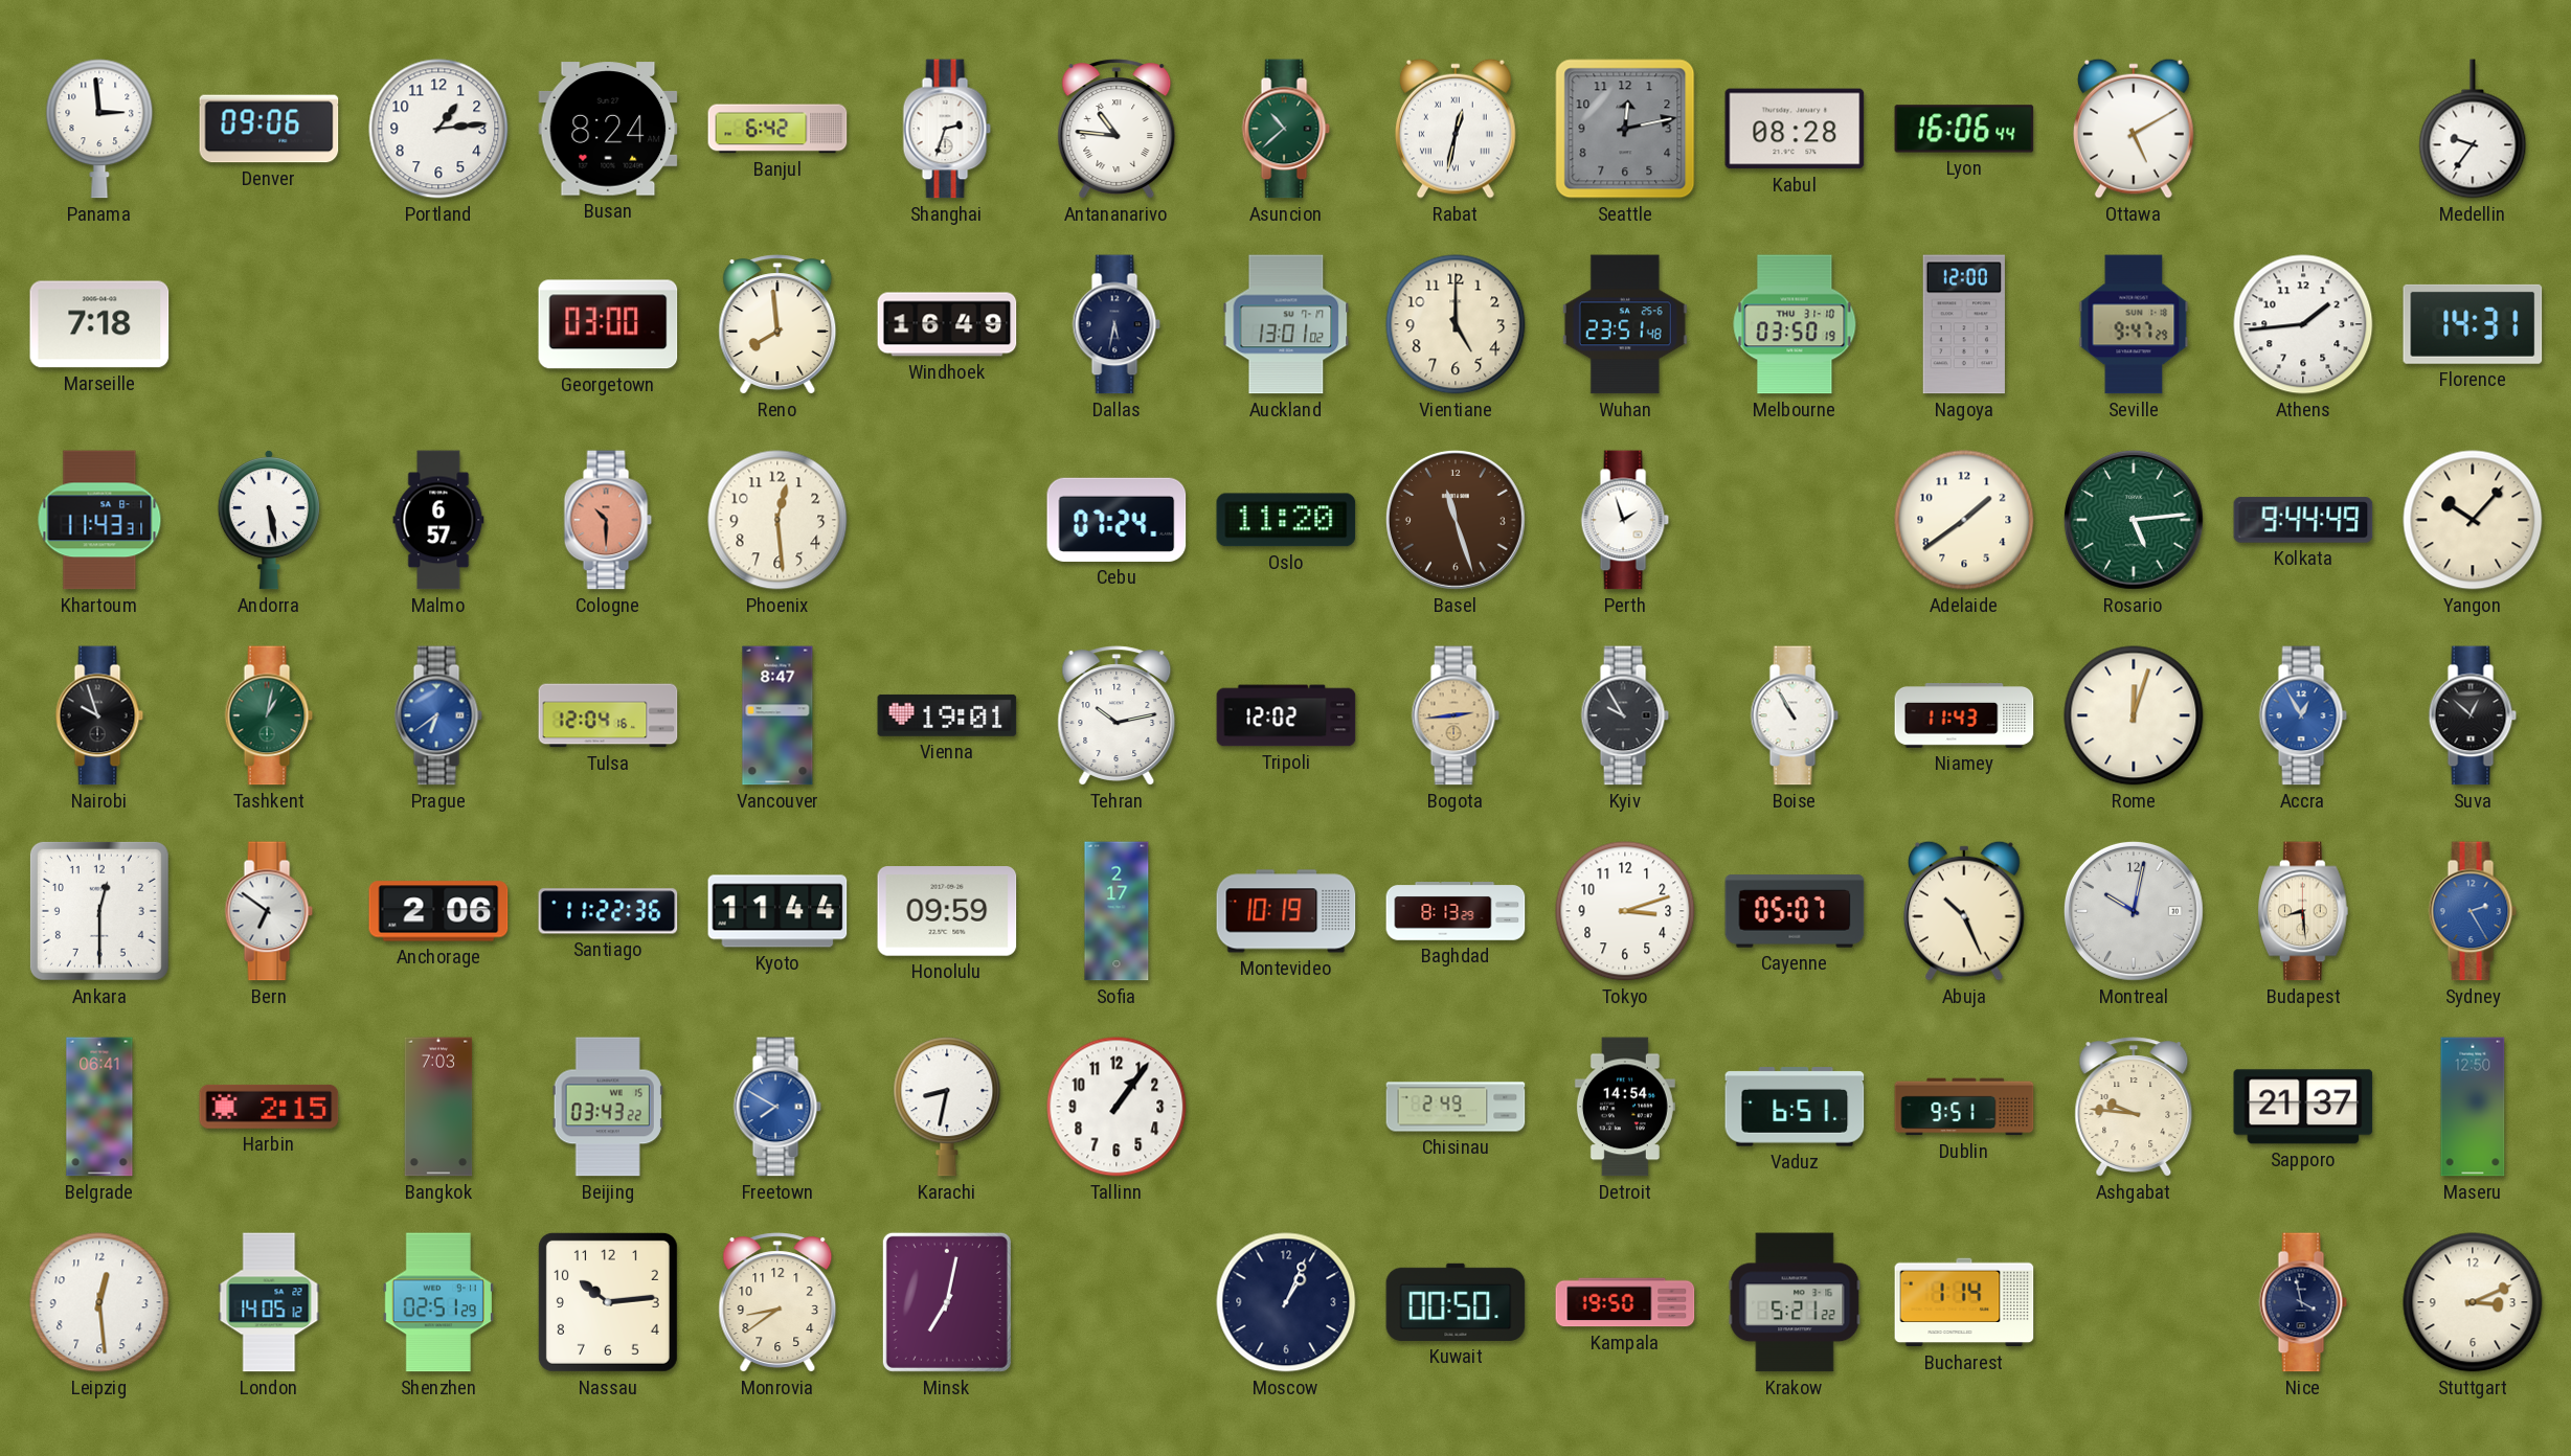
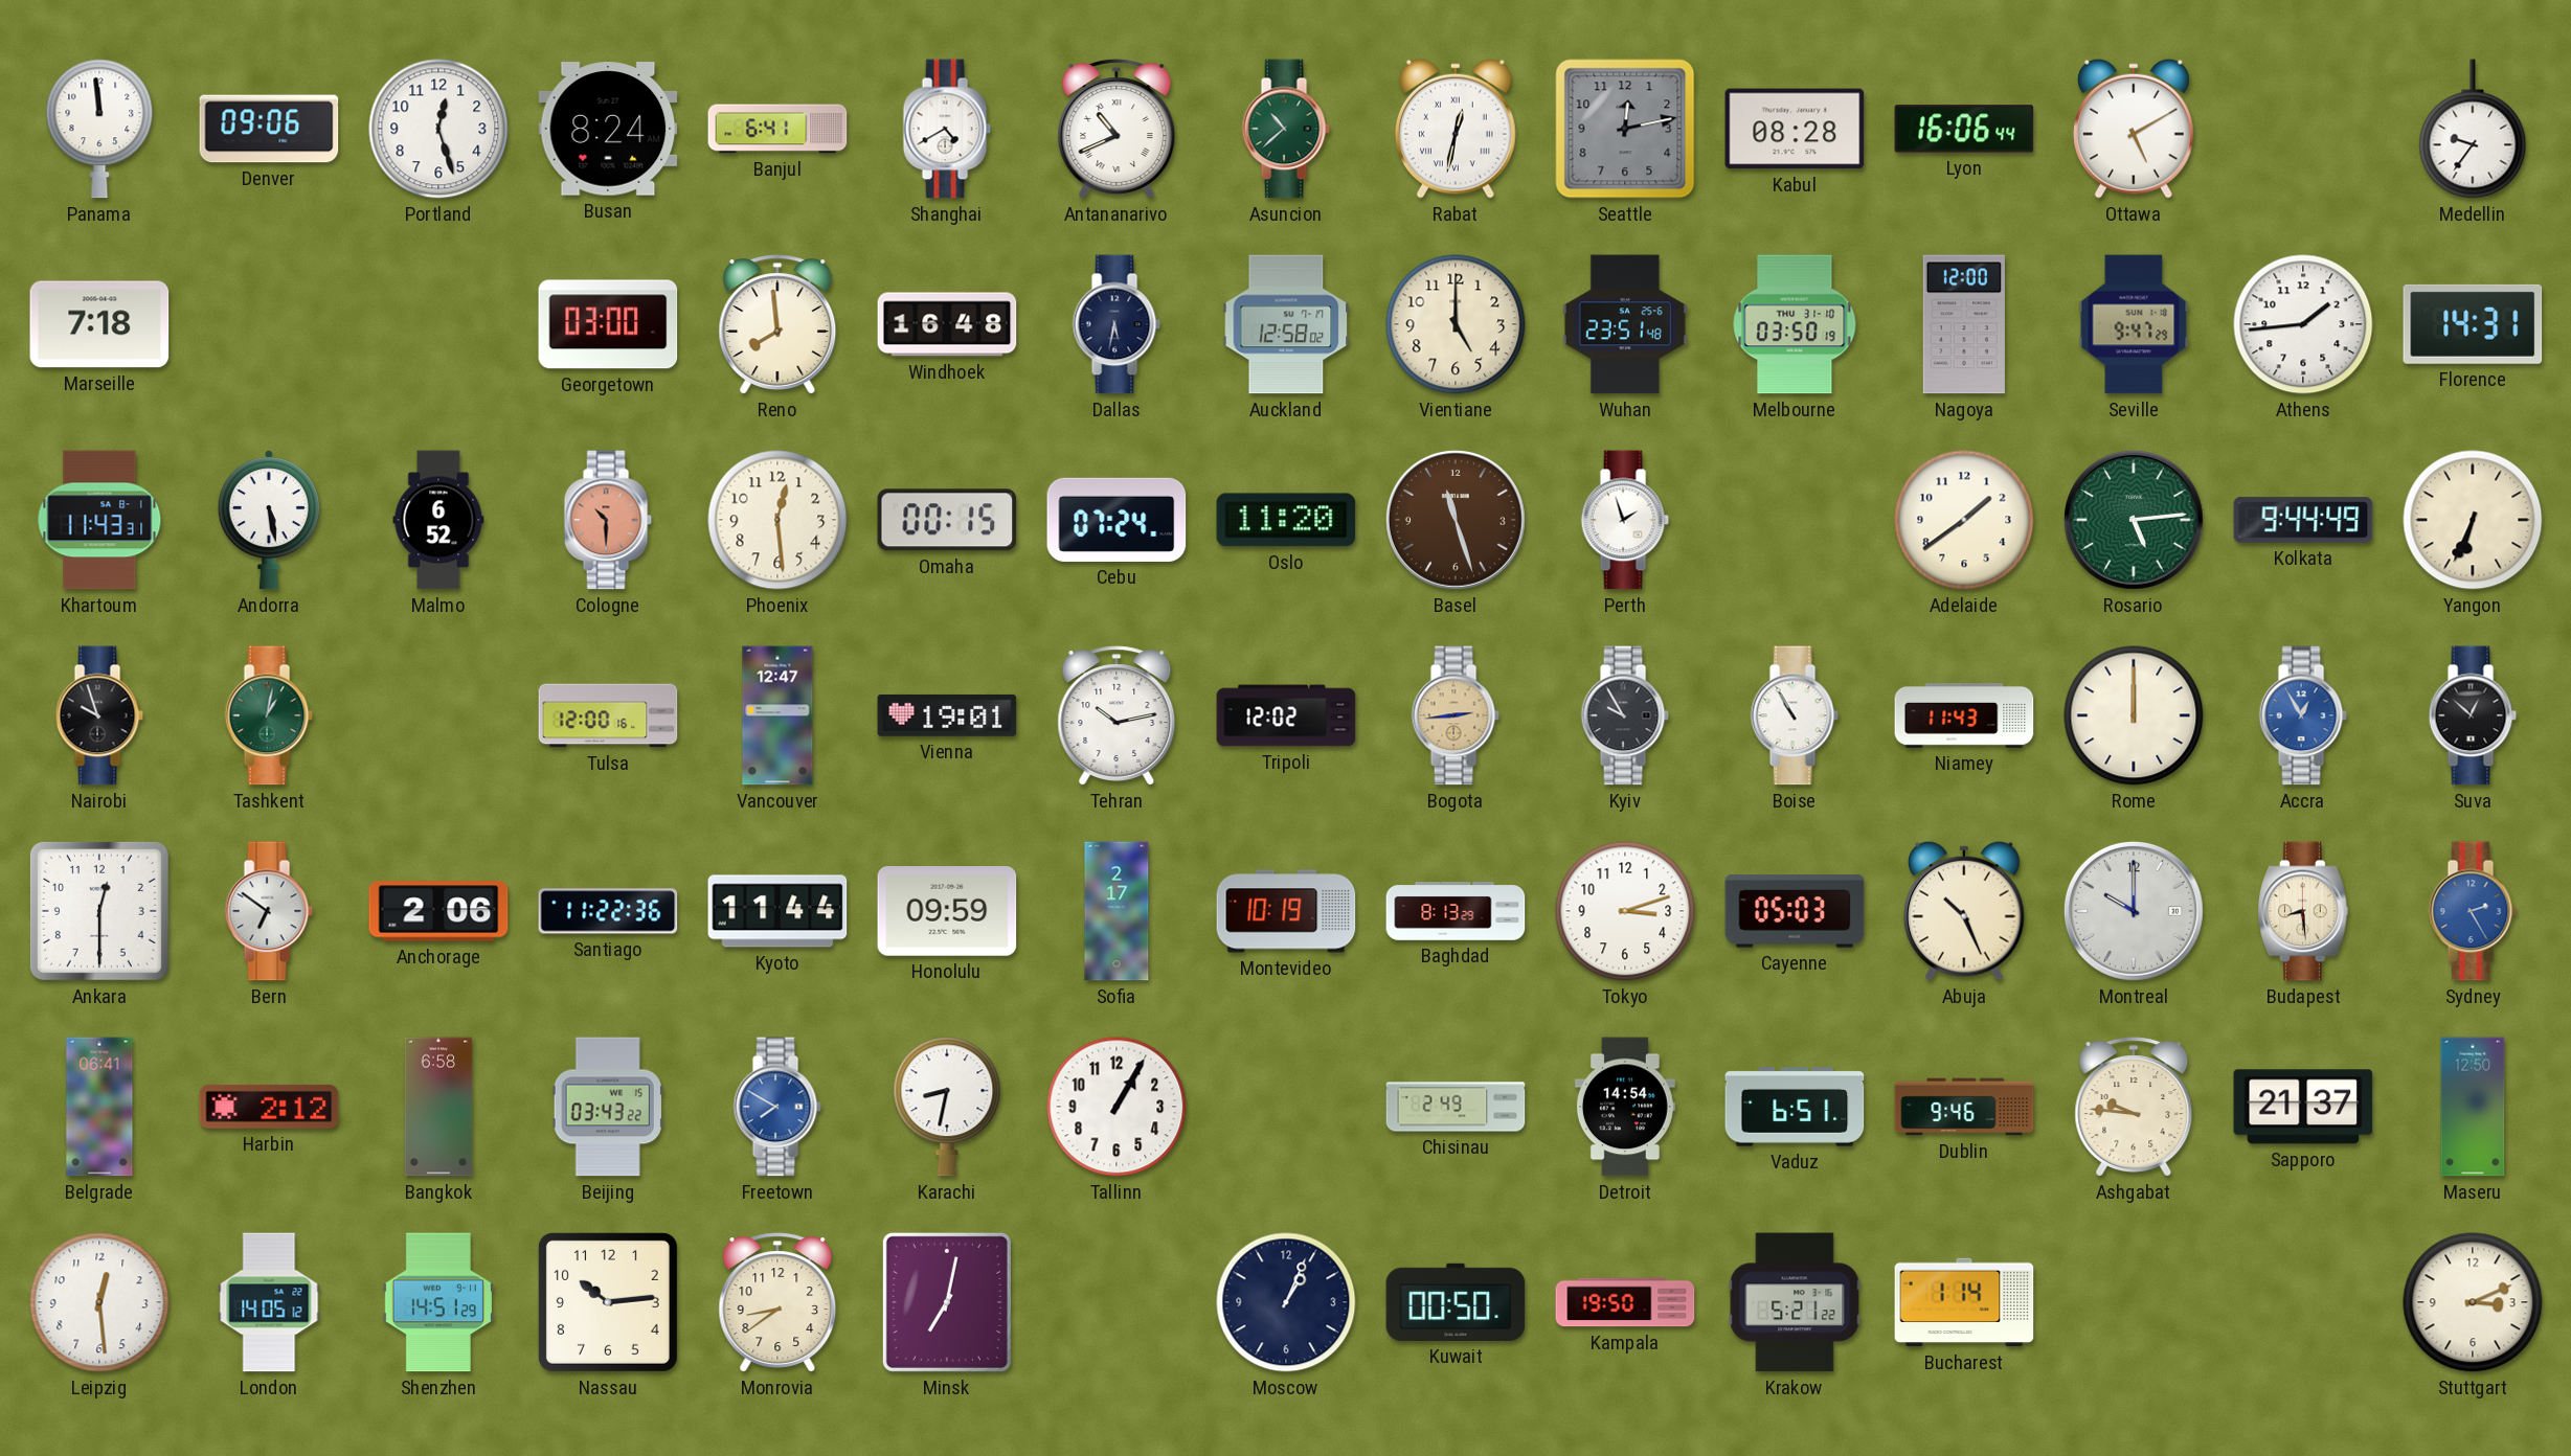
Panama: 2:59 -> 11:59
Portland: 1:14 -> 12:27
Banjul: 6:42 -> 6:41
Shanghai: 2:33 -> 4:40
Antananarivo: 10:46 -> 10:41
Windhoek: 16:49 -> 16:48
Auckland: 13:01 -> 12:58
Malmo: 6:57 -> 6:52
Omaha: none -> 00:15
Yangon: 10:07 -> 6:34
Prague: 6:39 -> none
Tulsa: 12:04 -> 12:00
Vancouver: 8:47 -> 12:47
Rome: 12:03 -> 12:00
Cayenne: 05:07 -> 05:03
Montreal: 10:02 -> 10:00
Harbin: 2:15 -> 2:12
Bangkok: 7:03 -> 6:58
Tallinn: 1:06 -> 1:05
Dublin: 9:51 -> 9:46
Shenzhen: 02:51 -> 14:51
Nice: 3:58 -> none
